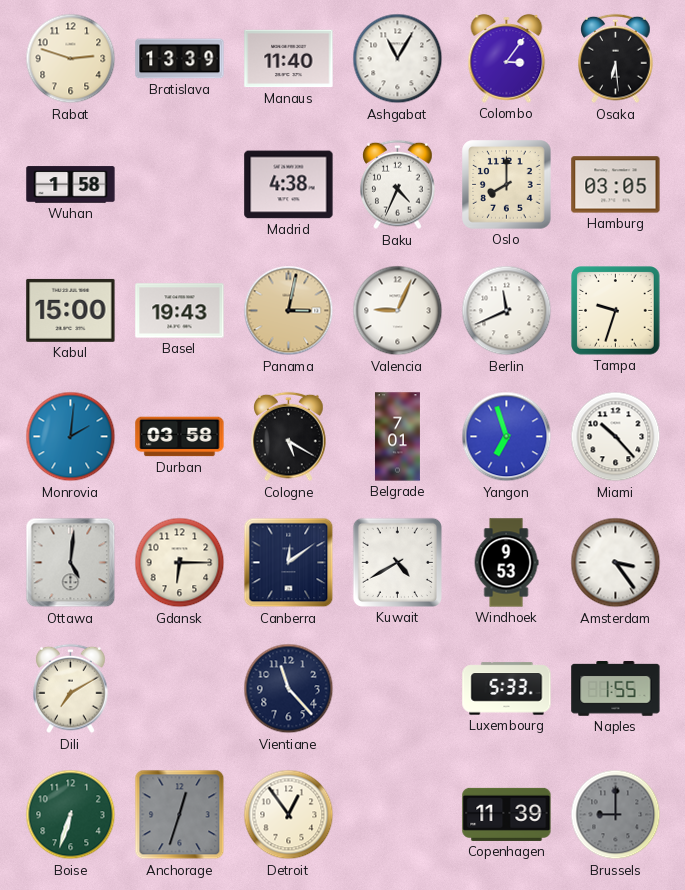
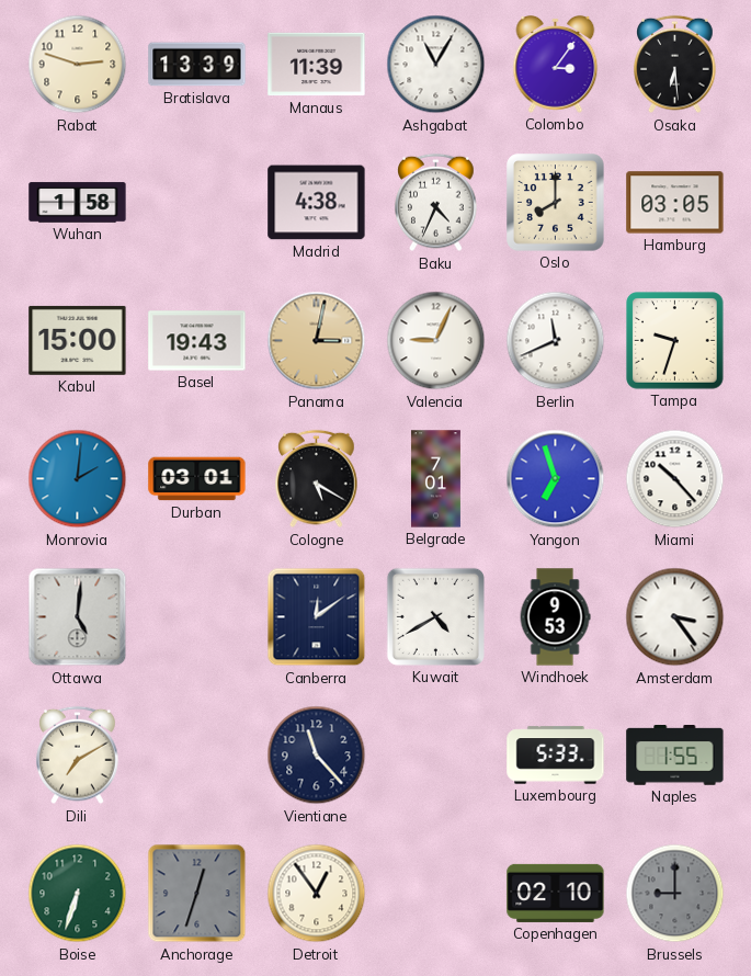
Manaus: 11:40 -> 11:39
Durban: 03:58 -> 03:01
Gdansk: 6:15 -> none
Copenhagen: 11:39 -> 02:10
